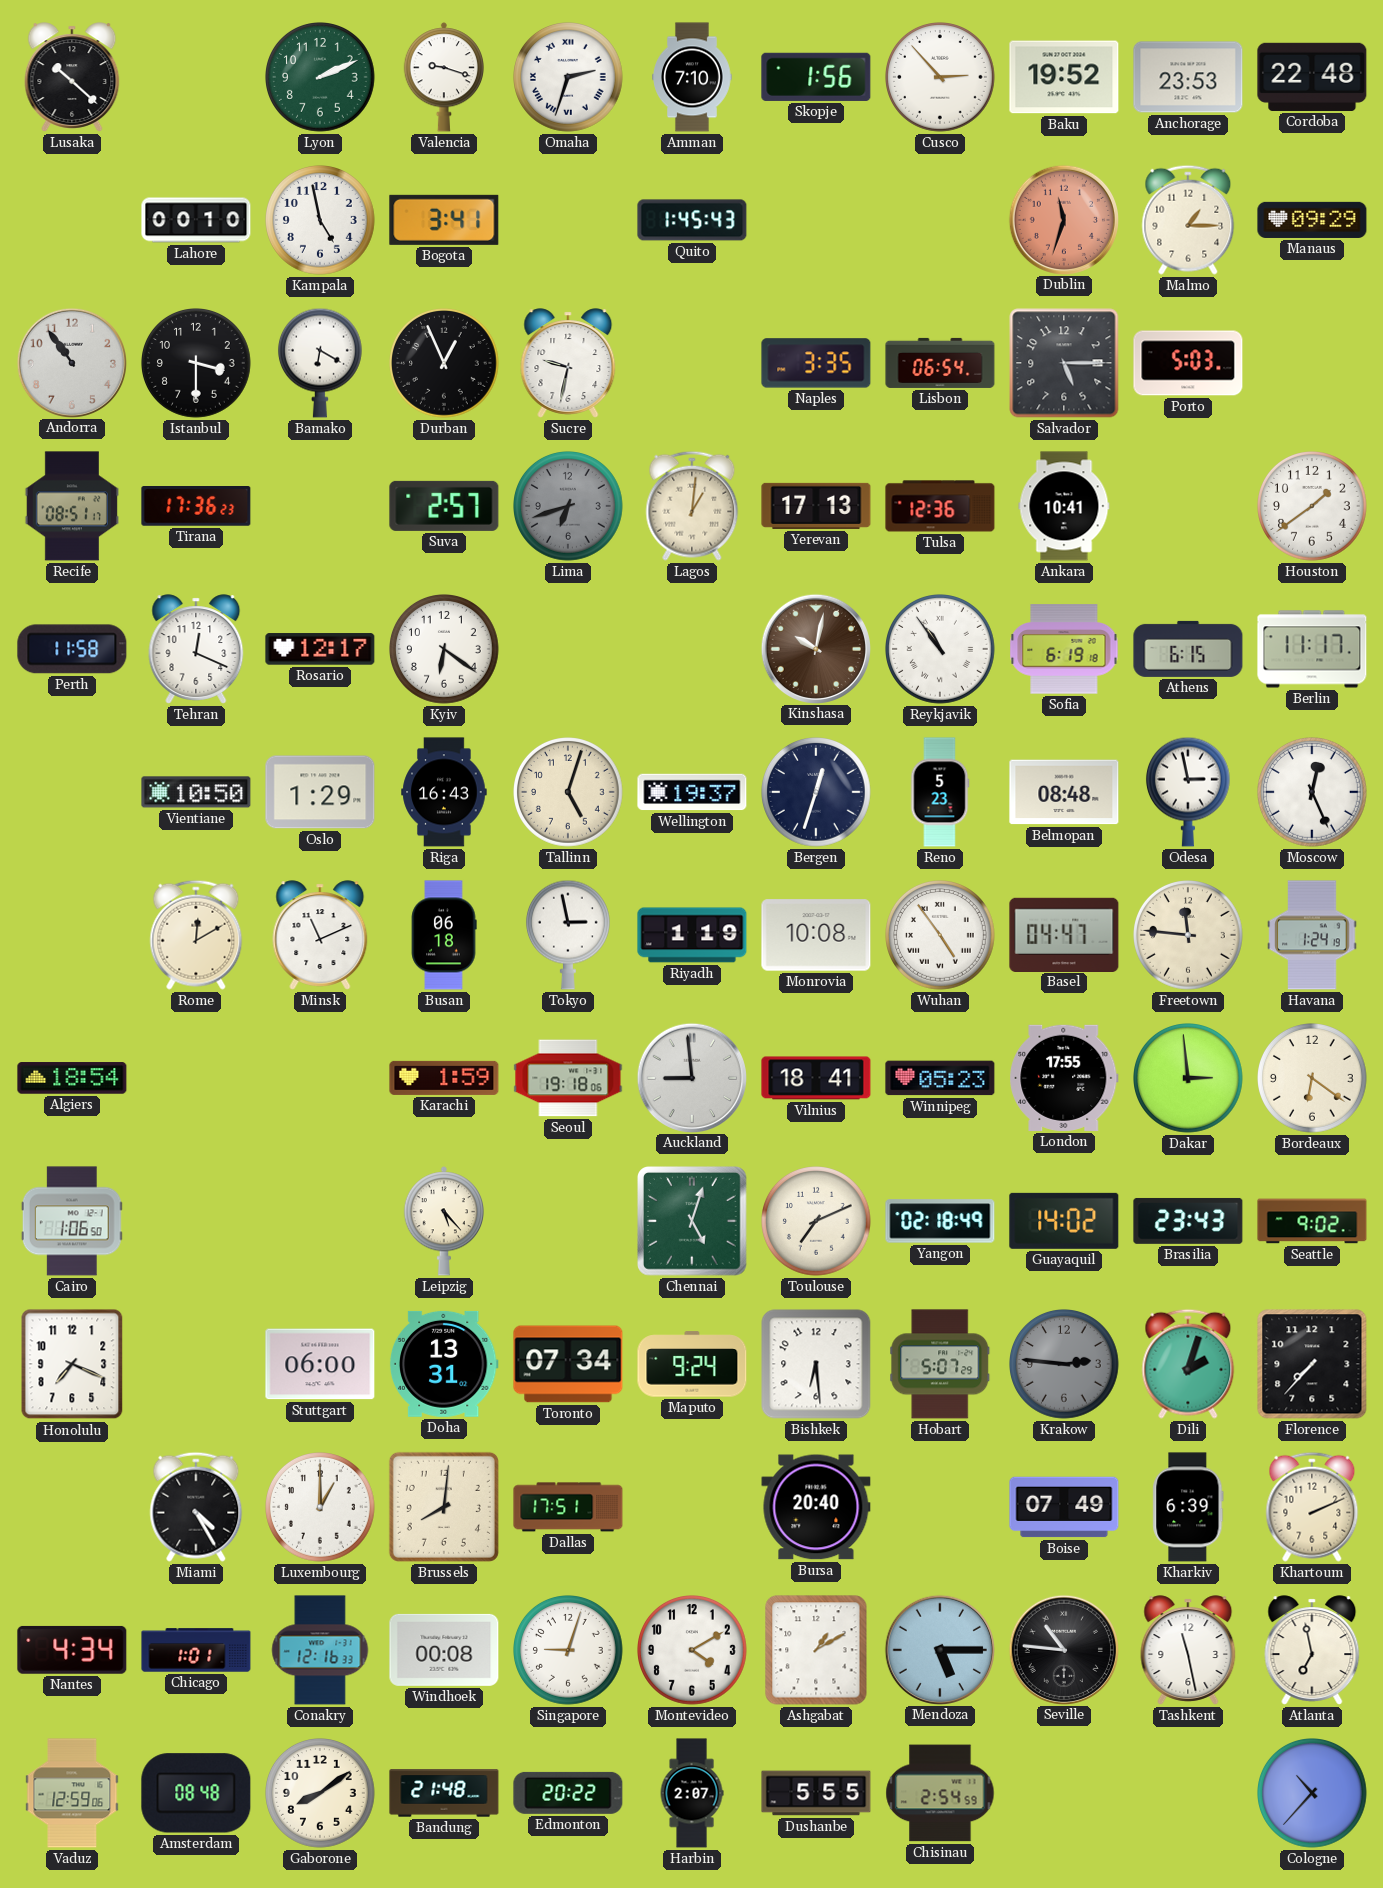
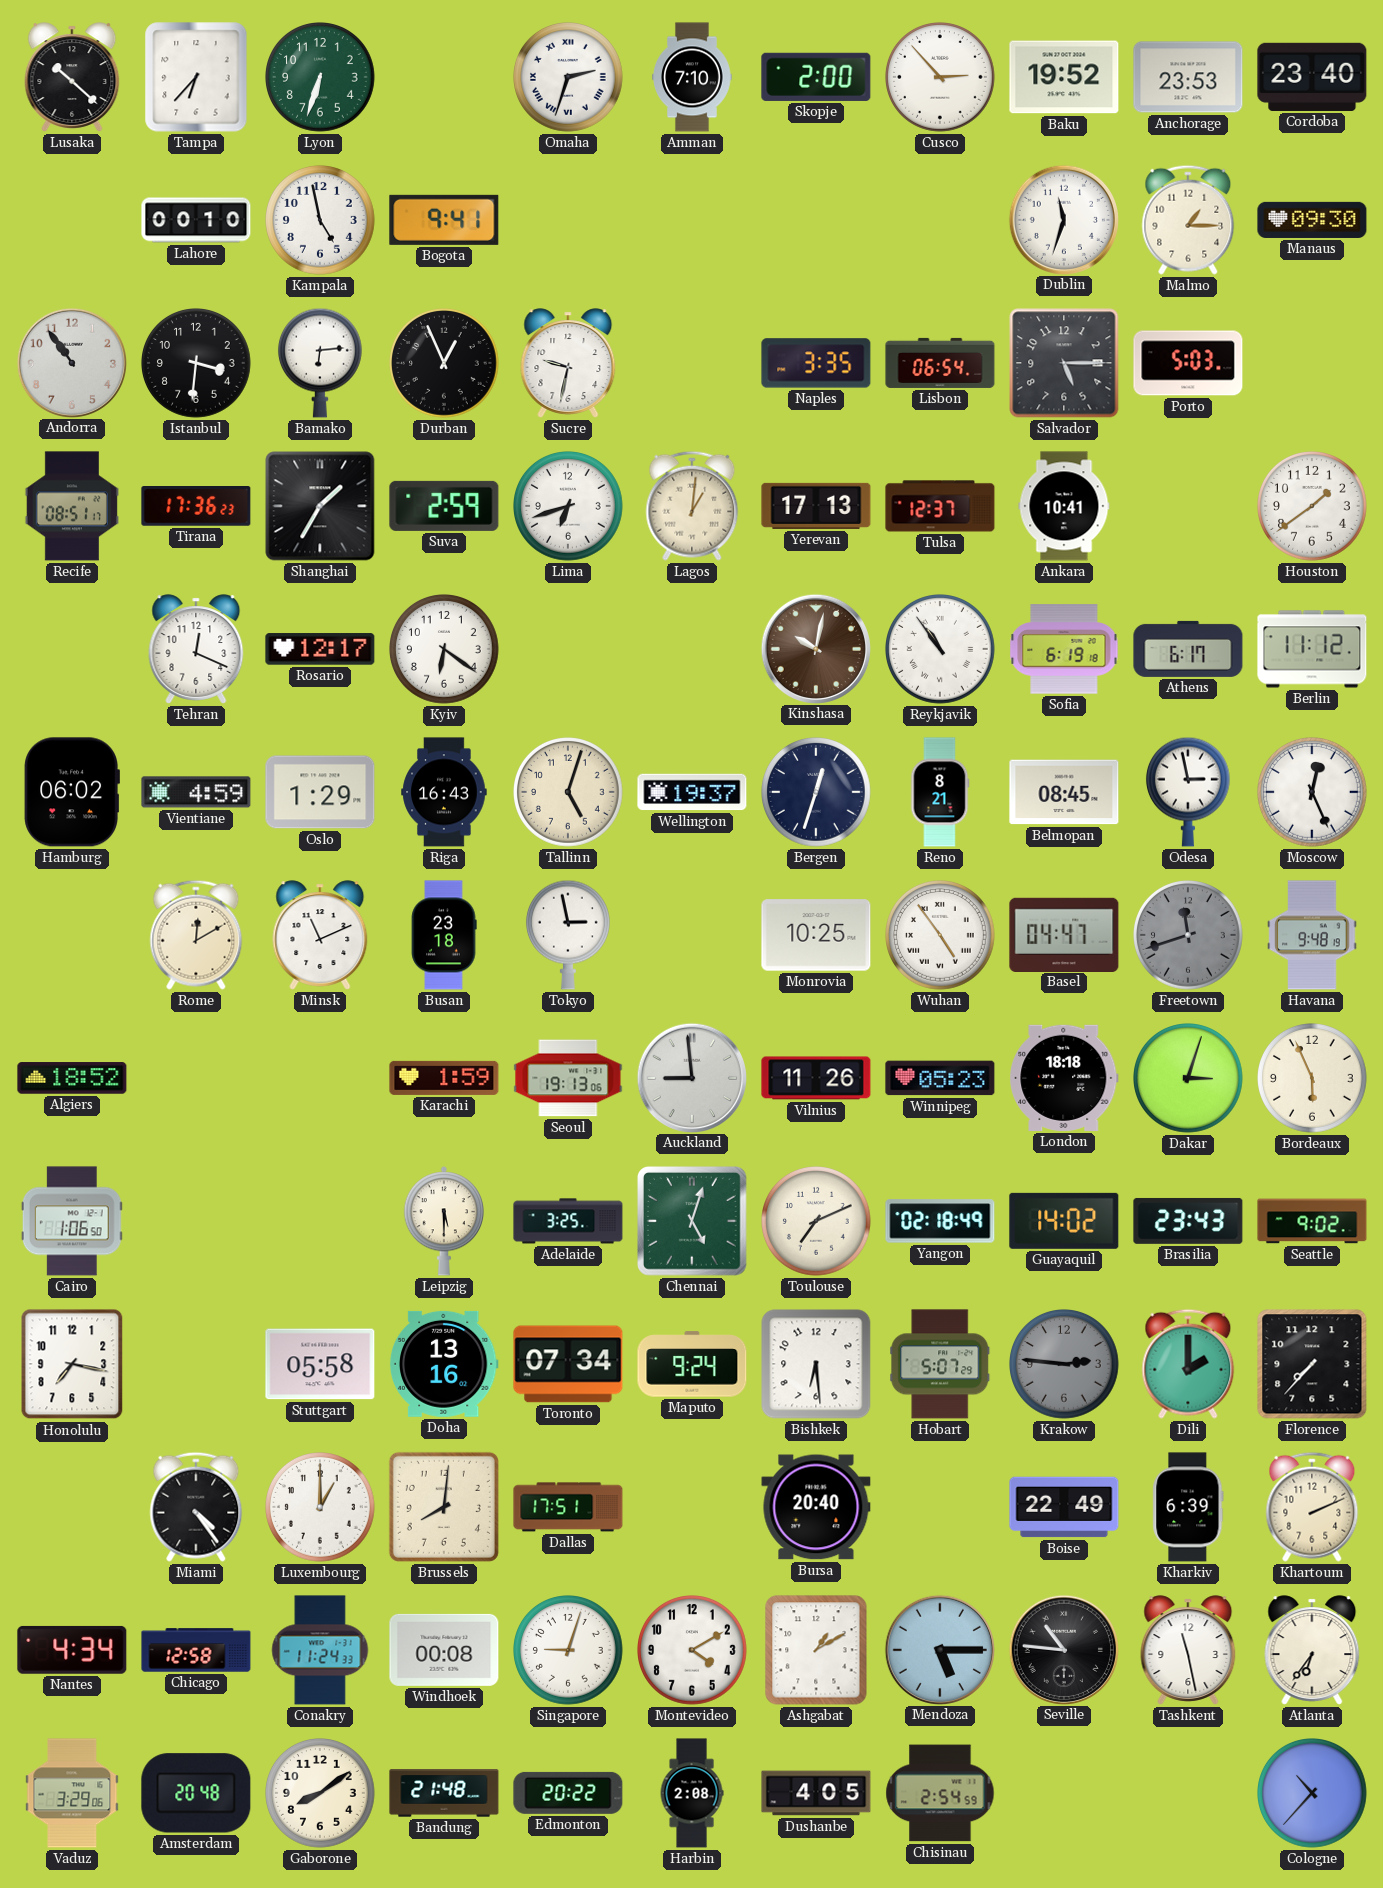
Tampa: none -> 6:37
Lyon: 2:11 -> 6:33
Valencia: 9:18 -> none
Skopje: 1:56 -> 2:00
Cordoba: 22:48 -> 23:40
Bogota: 3:41 -> 9:41
Quito: 1:45 -> none
Dublin dial: salmon -> white
Manaus: 09:29 -> 09:30
Istanbul: 3:30 -> 3:31
Bamako: 6:20 -> 6:14
Shanghai: none -> 1:35
Suva: 2:57 -> 2:59
Lima dial: grey -> white
Tulsa: 12:36 -> 12:37
Perth: 11:58 -> none
Athens: 6:15 -> 6:17
Berlin: 11:17 -> 11:12
Hamburg: none -> 06:02
Vientiane: 10:50 -> 4:59
Reno: 5:23 -> 8:21
Belmopan: 08:48 -> 08:45
Busan: 06:18 -> 23:18
Riyadh: 1:19 -> none
Monrovia: 10:08 -> 10:25
Freetown: 11:46 -> 11:42
Freetown dial: cream -> grey
Havana: 1:24 -> 9:48
Algiers: 18:54 -> 18:52
Seoul: 19:18 -> 19:13
Vilnius: 18:41 -> 11:26
London: 17:55 -> 18:18
Dakar: 2:59 -> 3:03
Bordeaux: 6:21 -> 5:56
Leipzig: 5:23 -> 5:30
Adelaide: none -> 3:25
Honolulu: 7:19 -> 7:17
Stuttgart: 06:00 -> 05:58
Doha: 13:31 -> 13:16
Dili: 2:03 -> 2:00
Miami: 4:25 -> 4:24
Boise: 07:49 -> 22:49
Chicago: 1:01 -> 12:58
Conakry: 12:16 -> 11:24
Atlanta: 6:58 -> 6:36
Vaduz: 12:59 -> 3:29
Amsterdam: 08:48 -> 20:48
Harbin: 2:07 -> 2:08
Dushanbe: 5:55 -> 4:05
